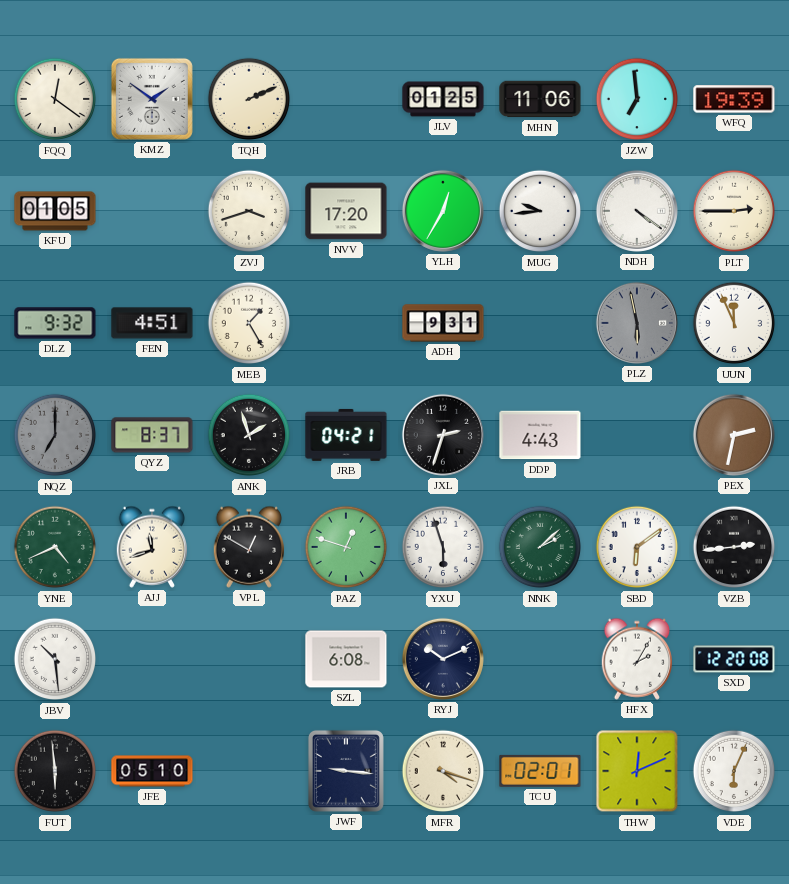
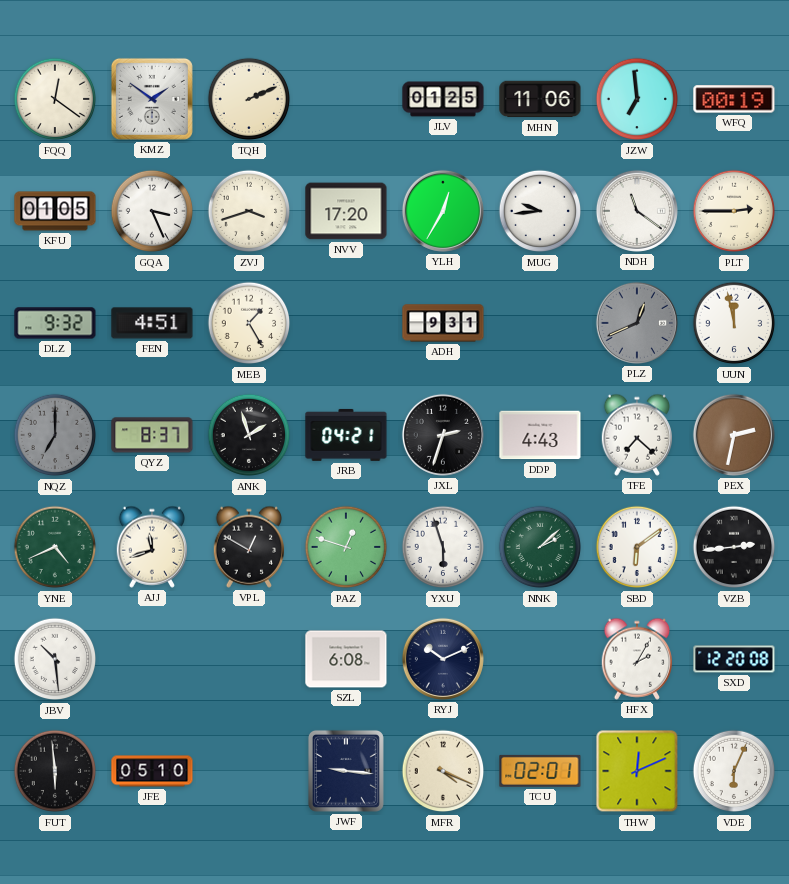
WFQ: 19:39 -> 00:19
GQA: none -> 3:26
NDH: 4:21 -> 11:21
PLZ: 5:58 -> 12:41
UUN: 11:56 -> 11:58
TFE: none -> 7:22
MFR: 4:18 -> 4:19
